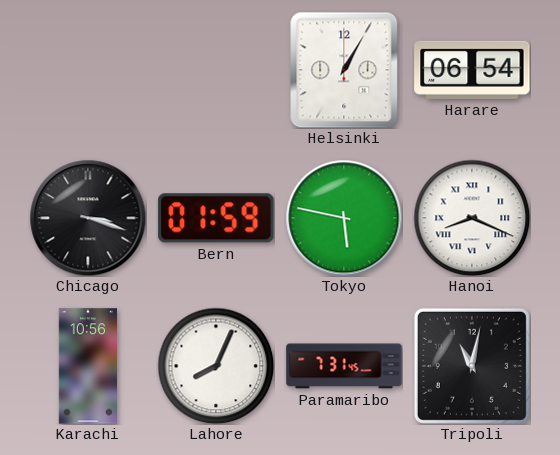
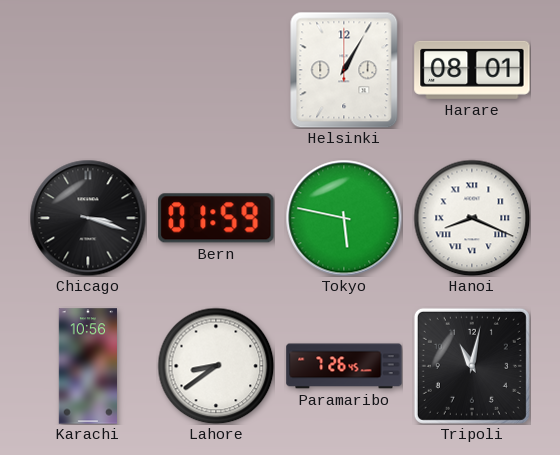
Harare: 06:54 -> 08:01
Lahore: 8:04 -> 8:39
Paramaribo: 7:31 -> 7:26
